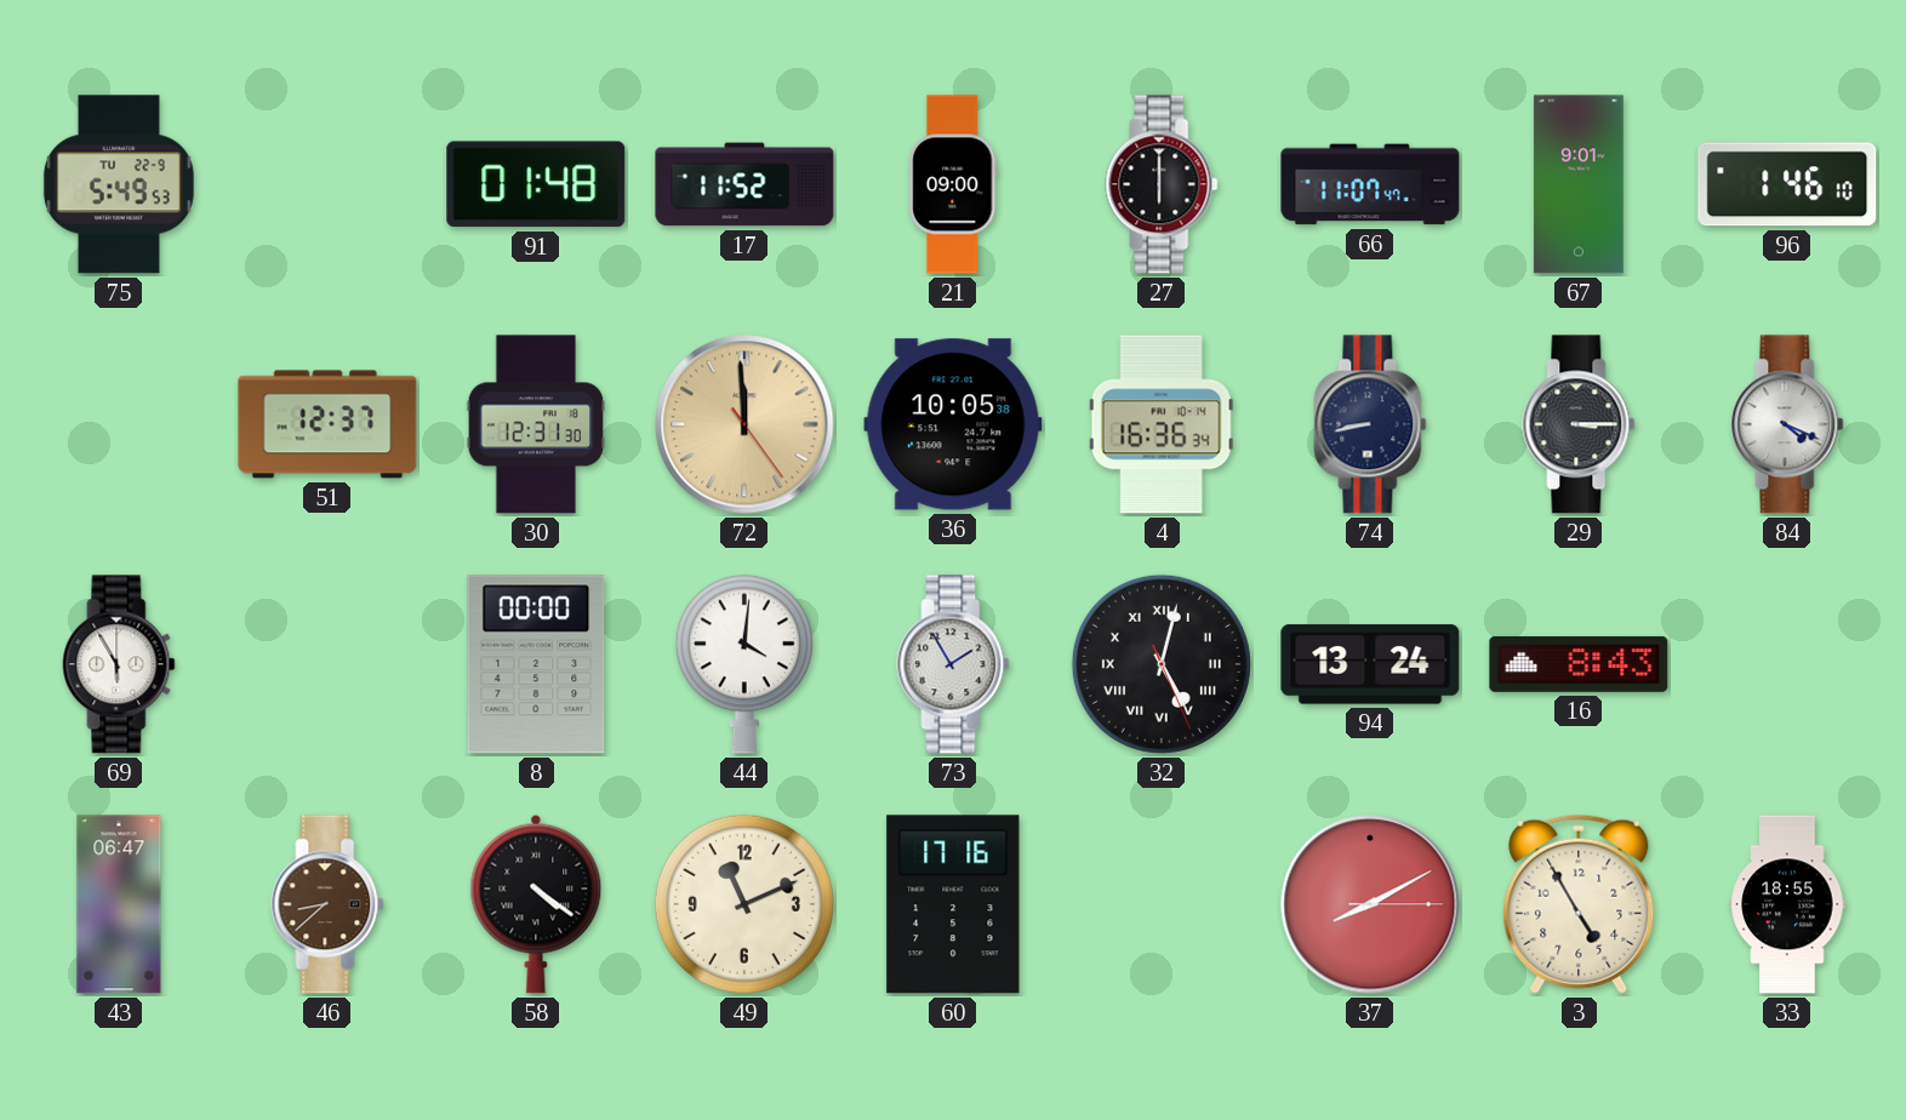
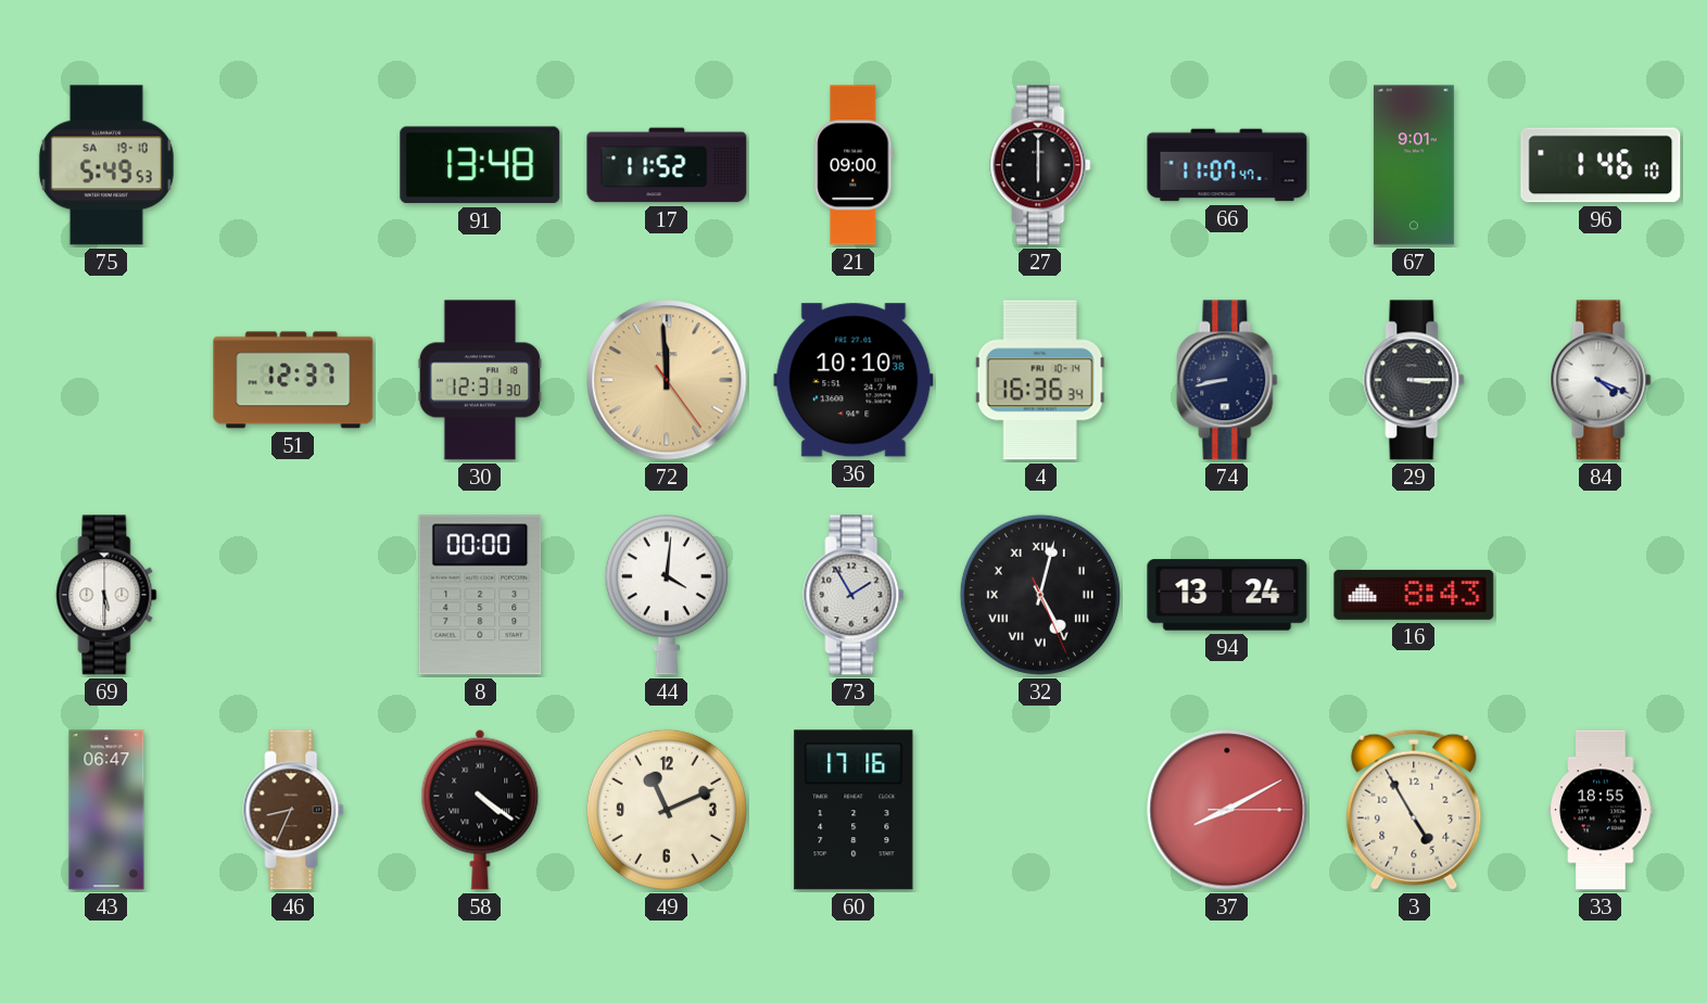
75 date: TU 22-9 -> SA 19-10
91: 01:48 -> 13:48
36: 10:05 -> 10:10
69: 5:55 -> 5:30
46: 8:38 -> 8:34
